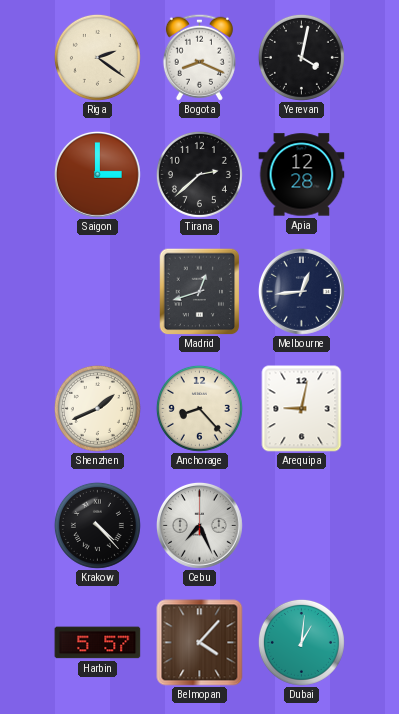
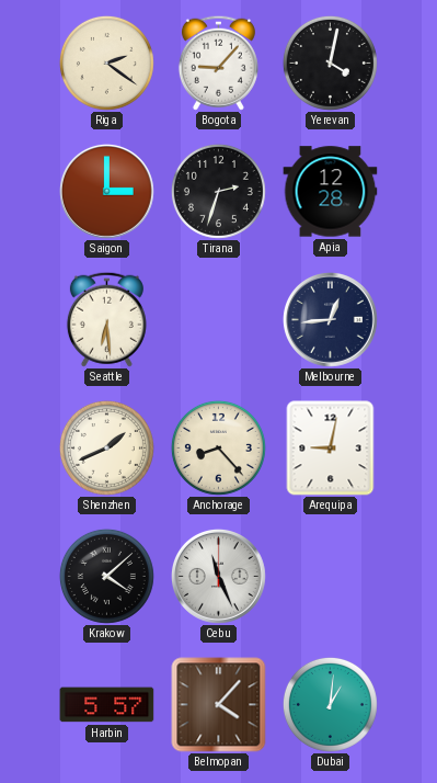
Bogota: 8:19 -> 9:07
Tirana: 2:38 -> 2:33
Seattle: none -> 6:29
Madrid: 12:42 -> none
Krakow: 4:23 -> 4:08
Cebu: 7:26 -> 11:26
